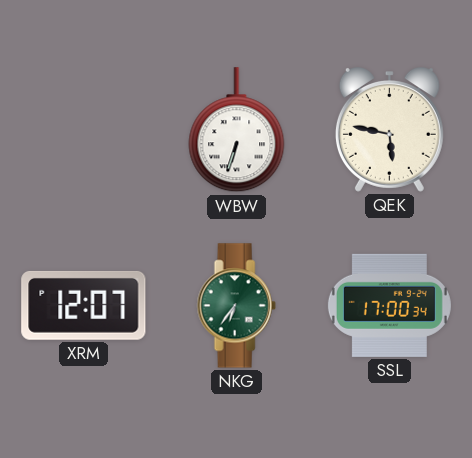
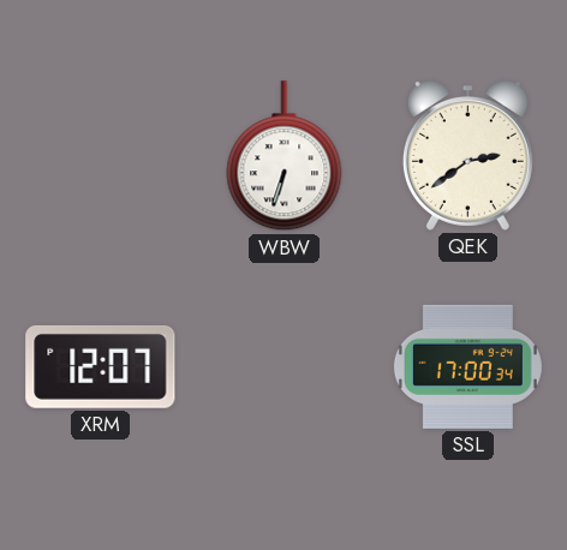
QEK: 5:47 -> 2:39
NKG: 6:36 -> none
